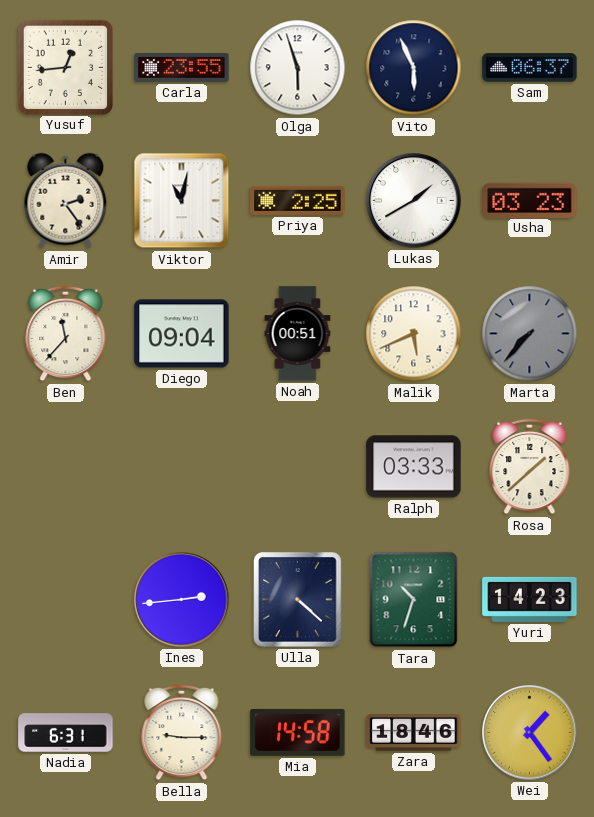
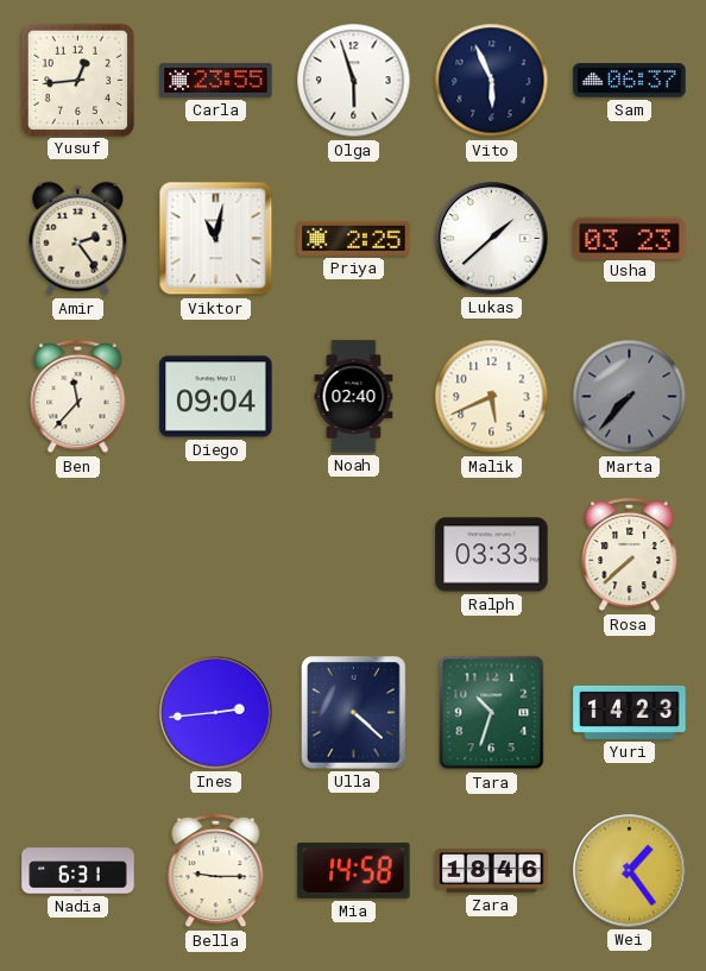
Lukas: 1:40 -> 1:38
Noah: 00:51 -> 02:40
Rosa: 1:38 -> 7:38
